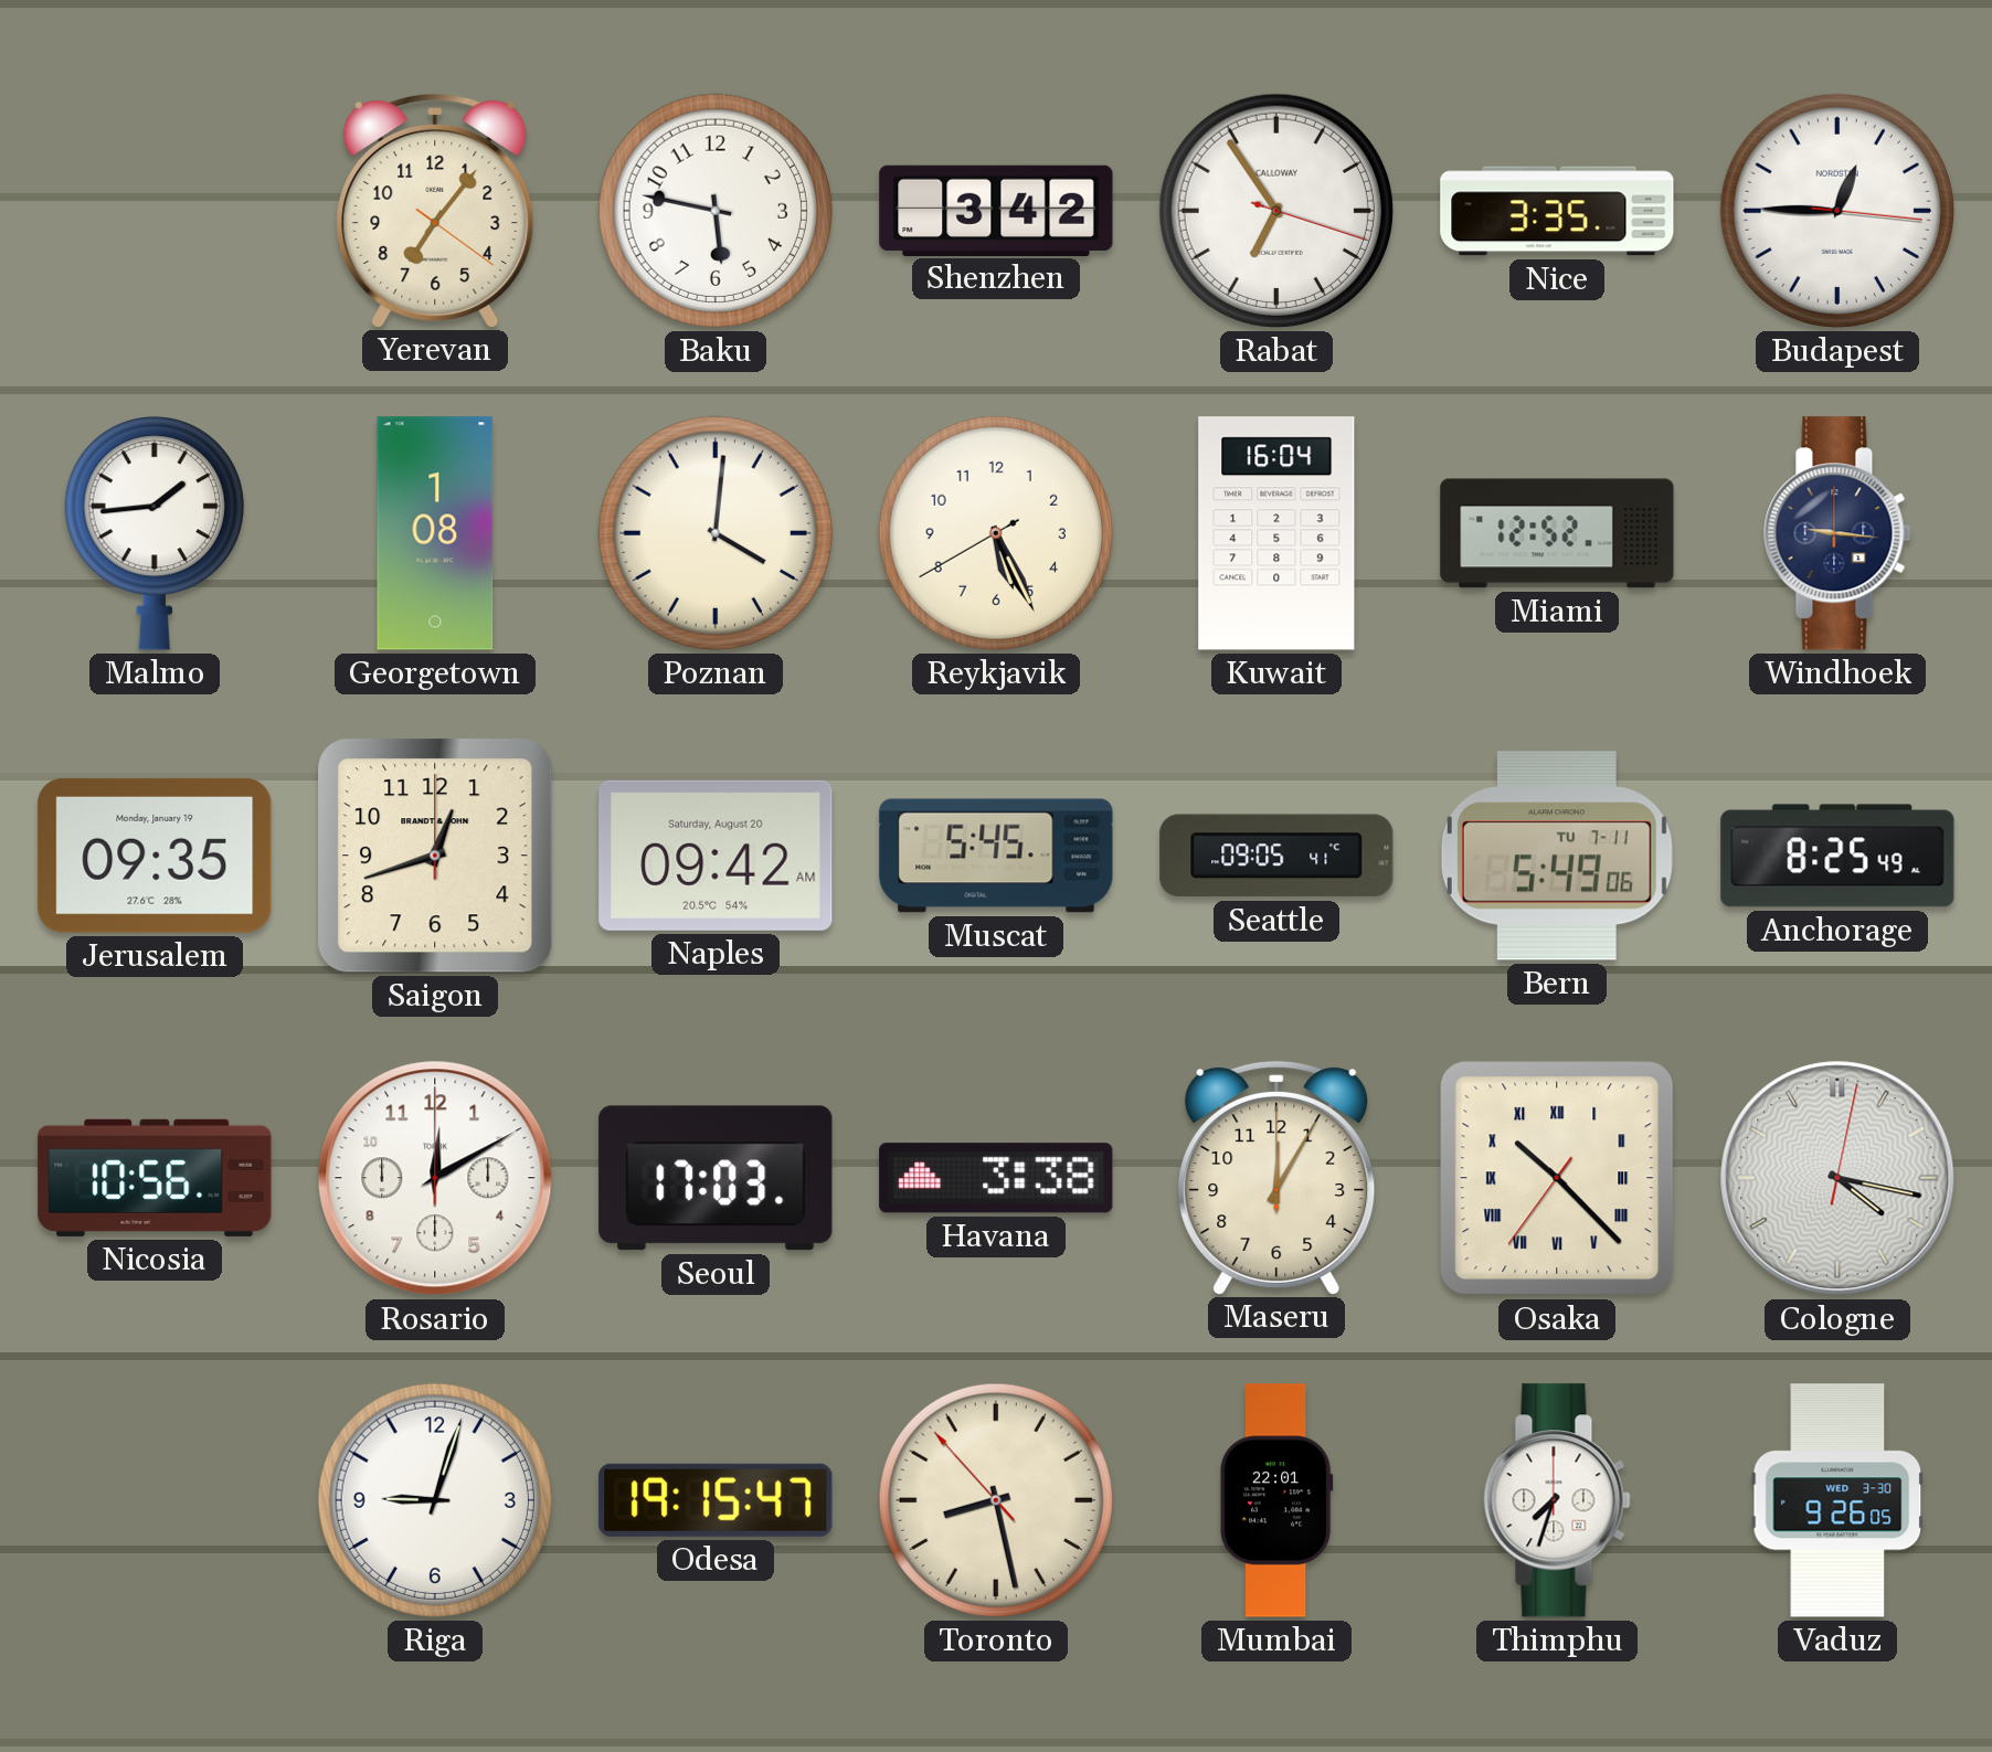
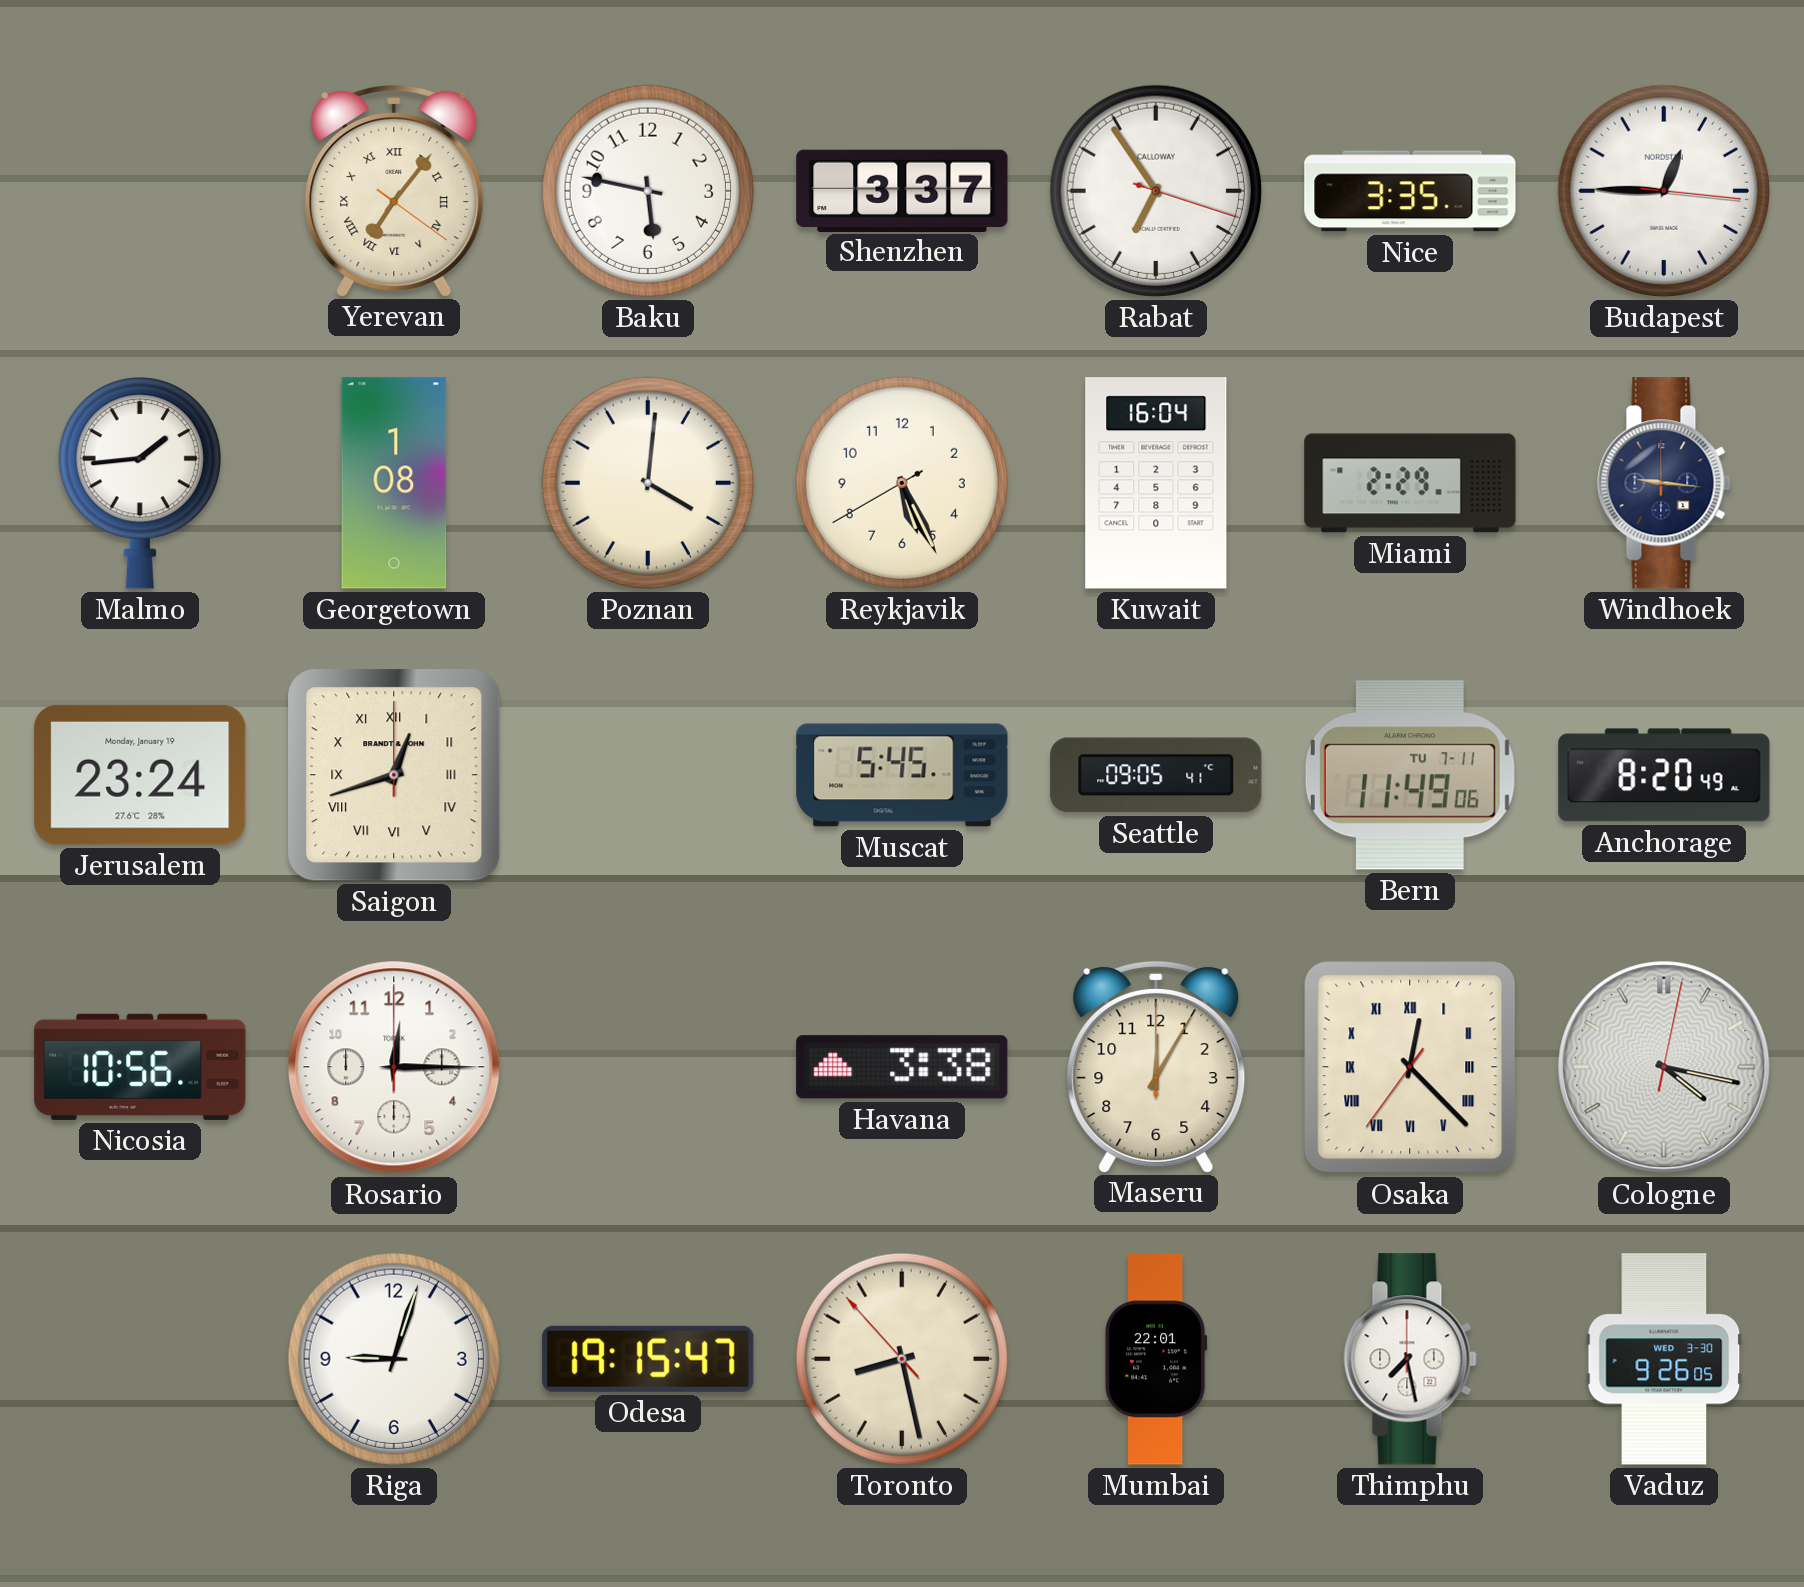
Yerevan numerals: Arabic -> Roman
Shenzhen: 3:42 -> 3:37
Miami: 12:52 -> 2:29
Jerusalem: 09:35 -> 23:24
Saigon numerals: Arabic -> Roman
Naples: 09:42 -> none
Bern: 5:49 -> 11:49
Anchorage: 8:25 -> 8:20
Rosario: 12:10 -> 12:15
Seoul: 17:03 -> none
Osaka: 10:22 -> 12:22
Thimphu: 7:33 -> 7:28
